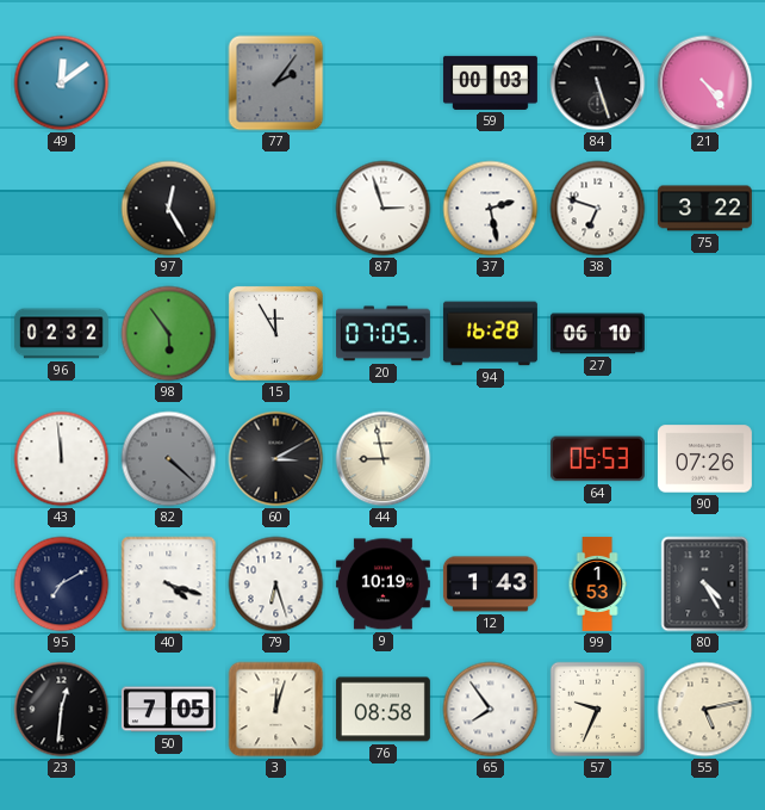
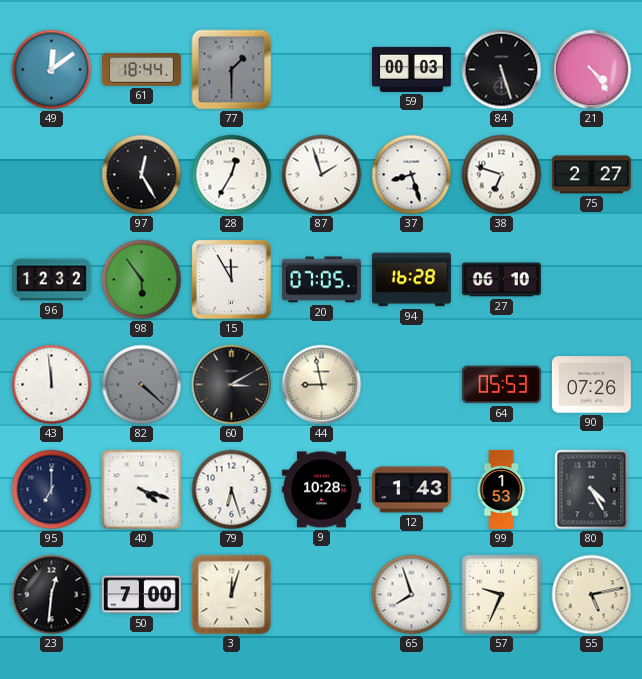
61: none -> 18:44
77: 2:06 -> 1:30
28: none -> 12:35
87: 2:57 -> 1:57
37: 2:28 -> 8:27
75: 3:22 -> 2:27
96: 02:32 -> 12:32
95: 7:10 -> 7:00
9: 10:19 -> 10:28
50: 7:05 -> 7:00
76: 08:58 -> none
65: 7:54 -> 7:57
